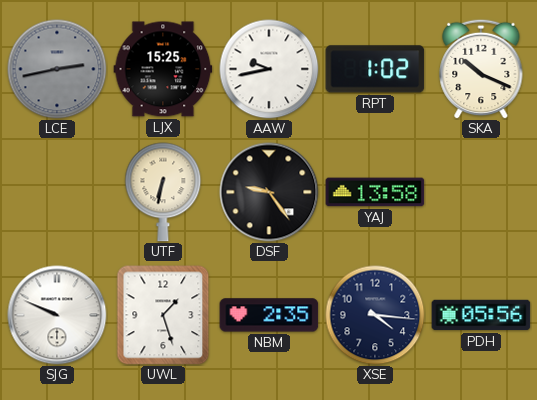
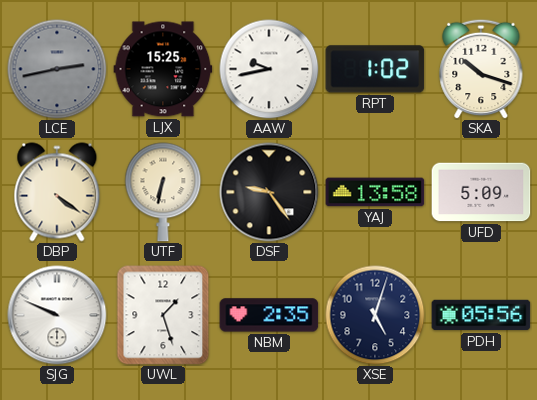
SKA: 10:19 -> 10:18
DBP: none -> 4:21
UFD: none -> 5:09
XSE: 4:16 -> 5:03
